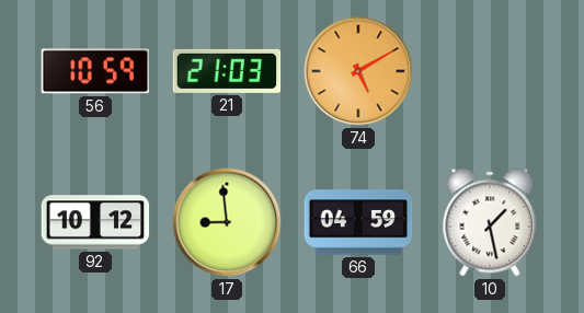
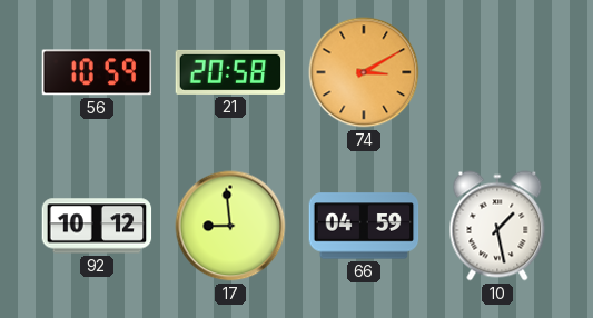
21: 21:03 -> 20:58
74: 5:10 -> 3:10
